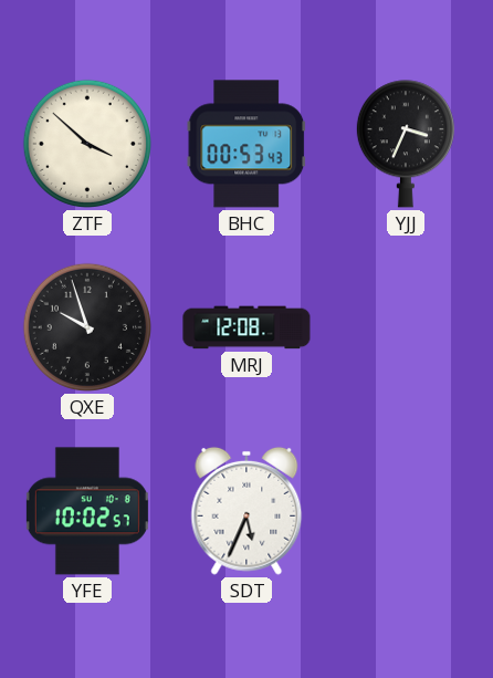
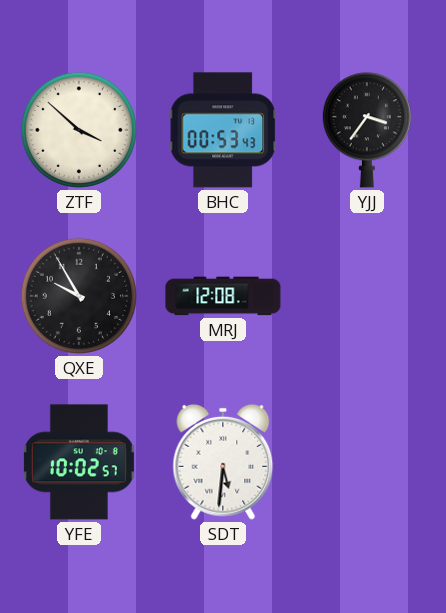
YJJ: 3:34 -> 3:36
QXE: 9:57 -> 9:55
SDT: 5:34 -> 5:31
